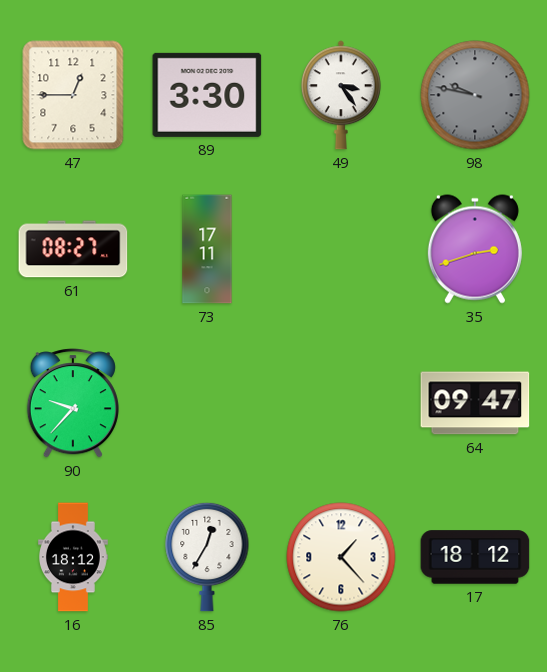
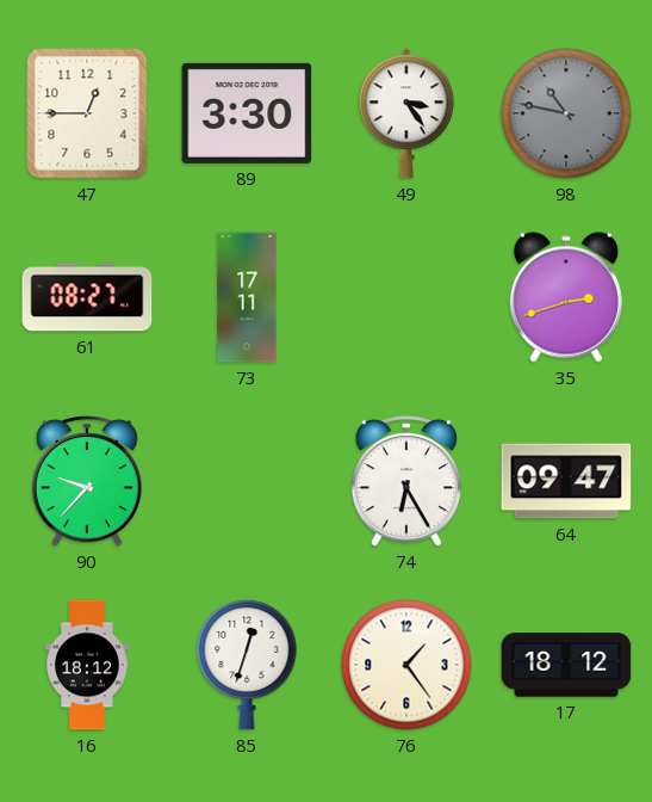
98: 9:47 -> 10:47
74: none -> 6:25
85: 12:35 -> 12:33
76: 1:23 -> 1:24
